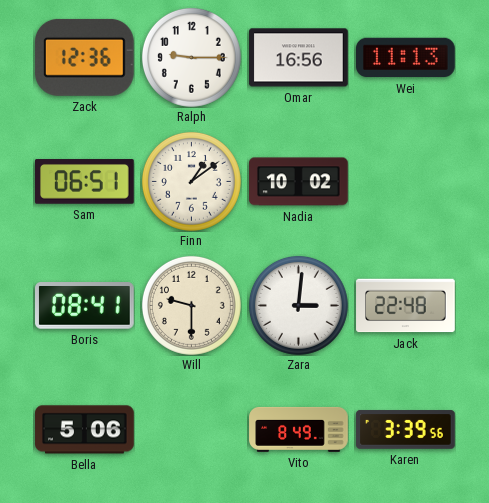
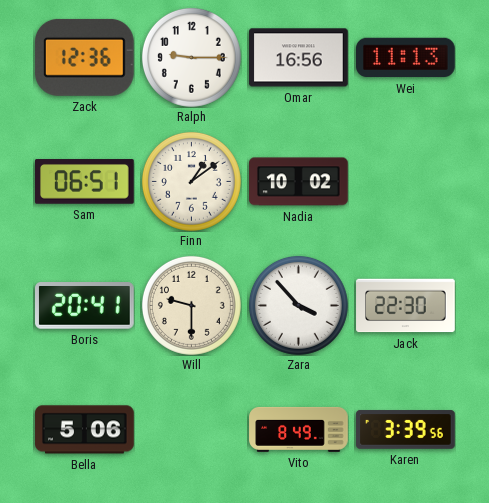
Boris: 08:41 -> 20:41
Zara: 3:01 -> 3:53
Jack: 22:48 -> 22:30
